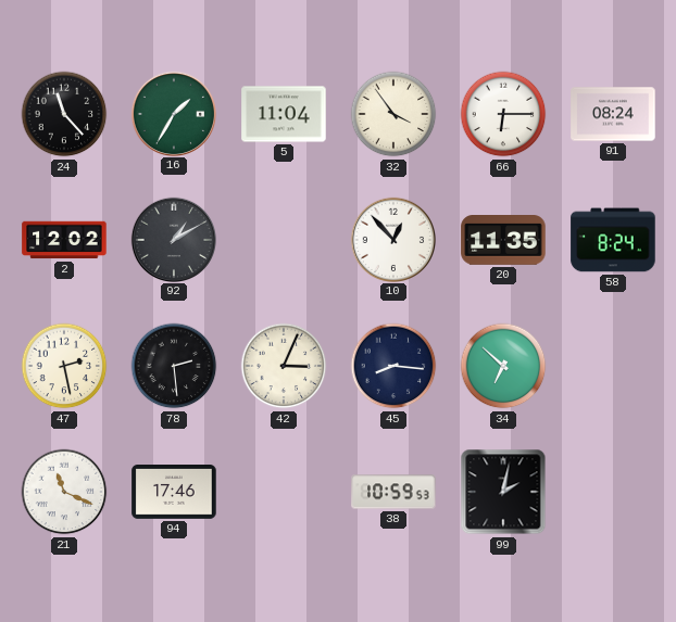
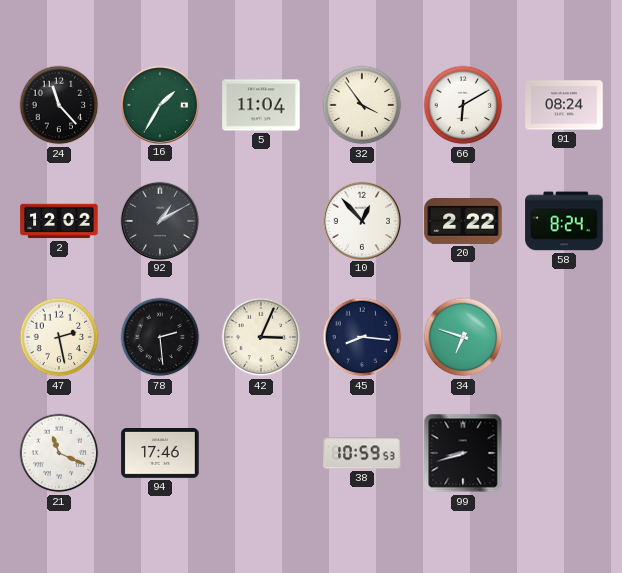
66: 6:15 -> 6:10
20: 11:35 -> 2:22
34: 6:52 -> 6:48
99: 2:02 -> 8:42
